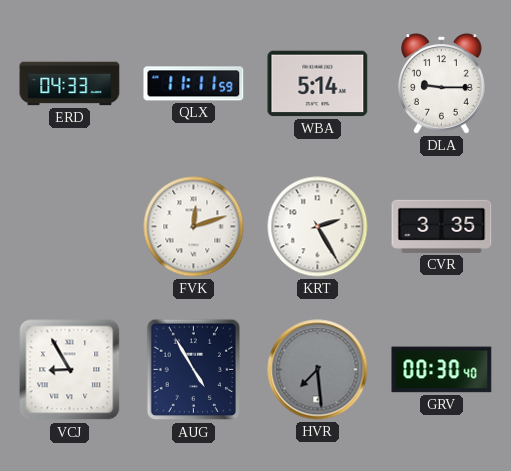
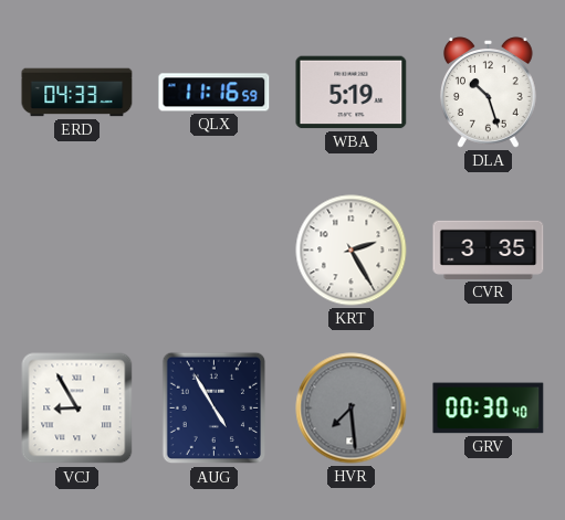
QLX: 11:11 -> 11:16
WBA: 5:14 -> 5:19
DLA: 9:15 -> 10:27
FVK: 12:12 -> none
